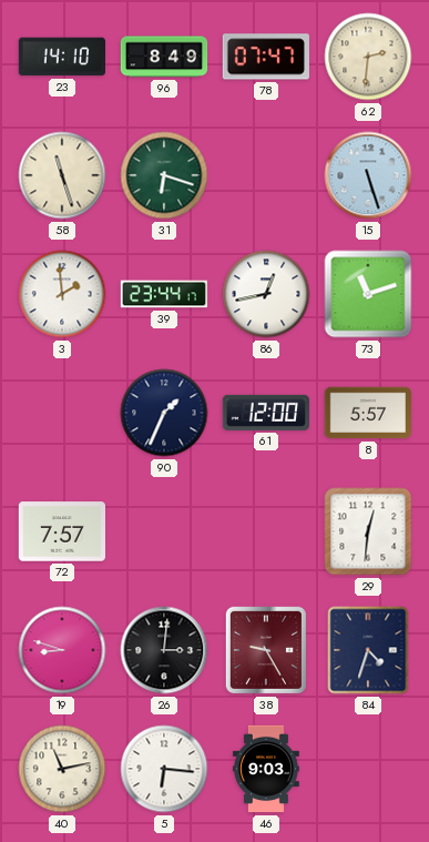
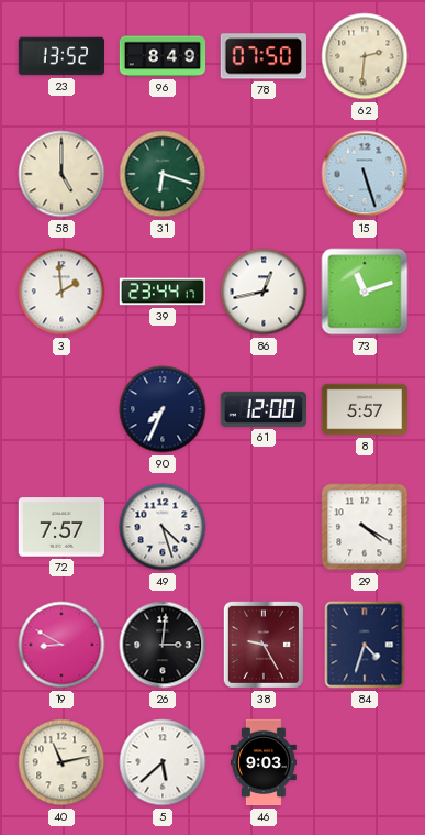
23: 14:10 -> 13:52
78: 07:47 -> 07:50
58: 11:27 -> 5:00
90: 1:34 -> 7:34
49: none -> 4:27
29: 12:31 -> 4:20
19: 8:48 -> 8:50
5: 6:16 -> 5:38
